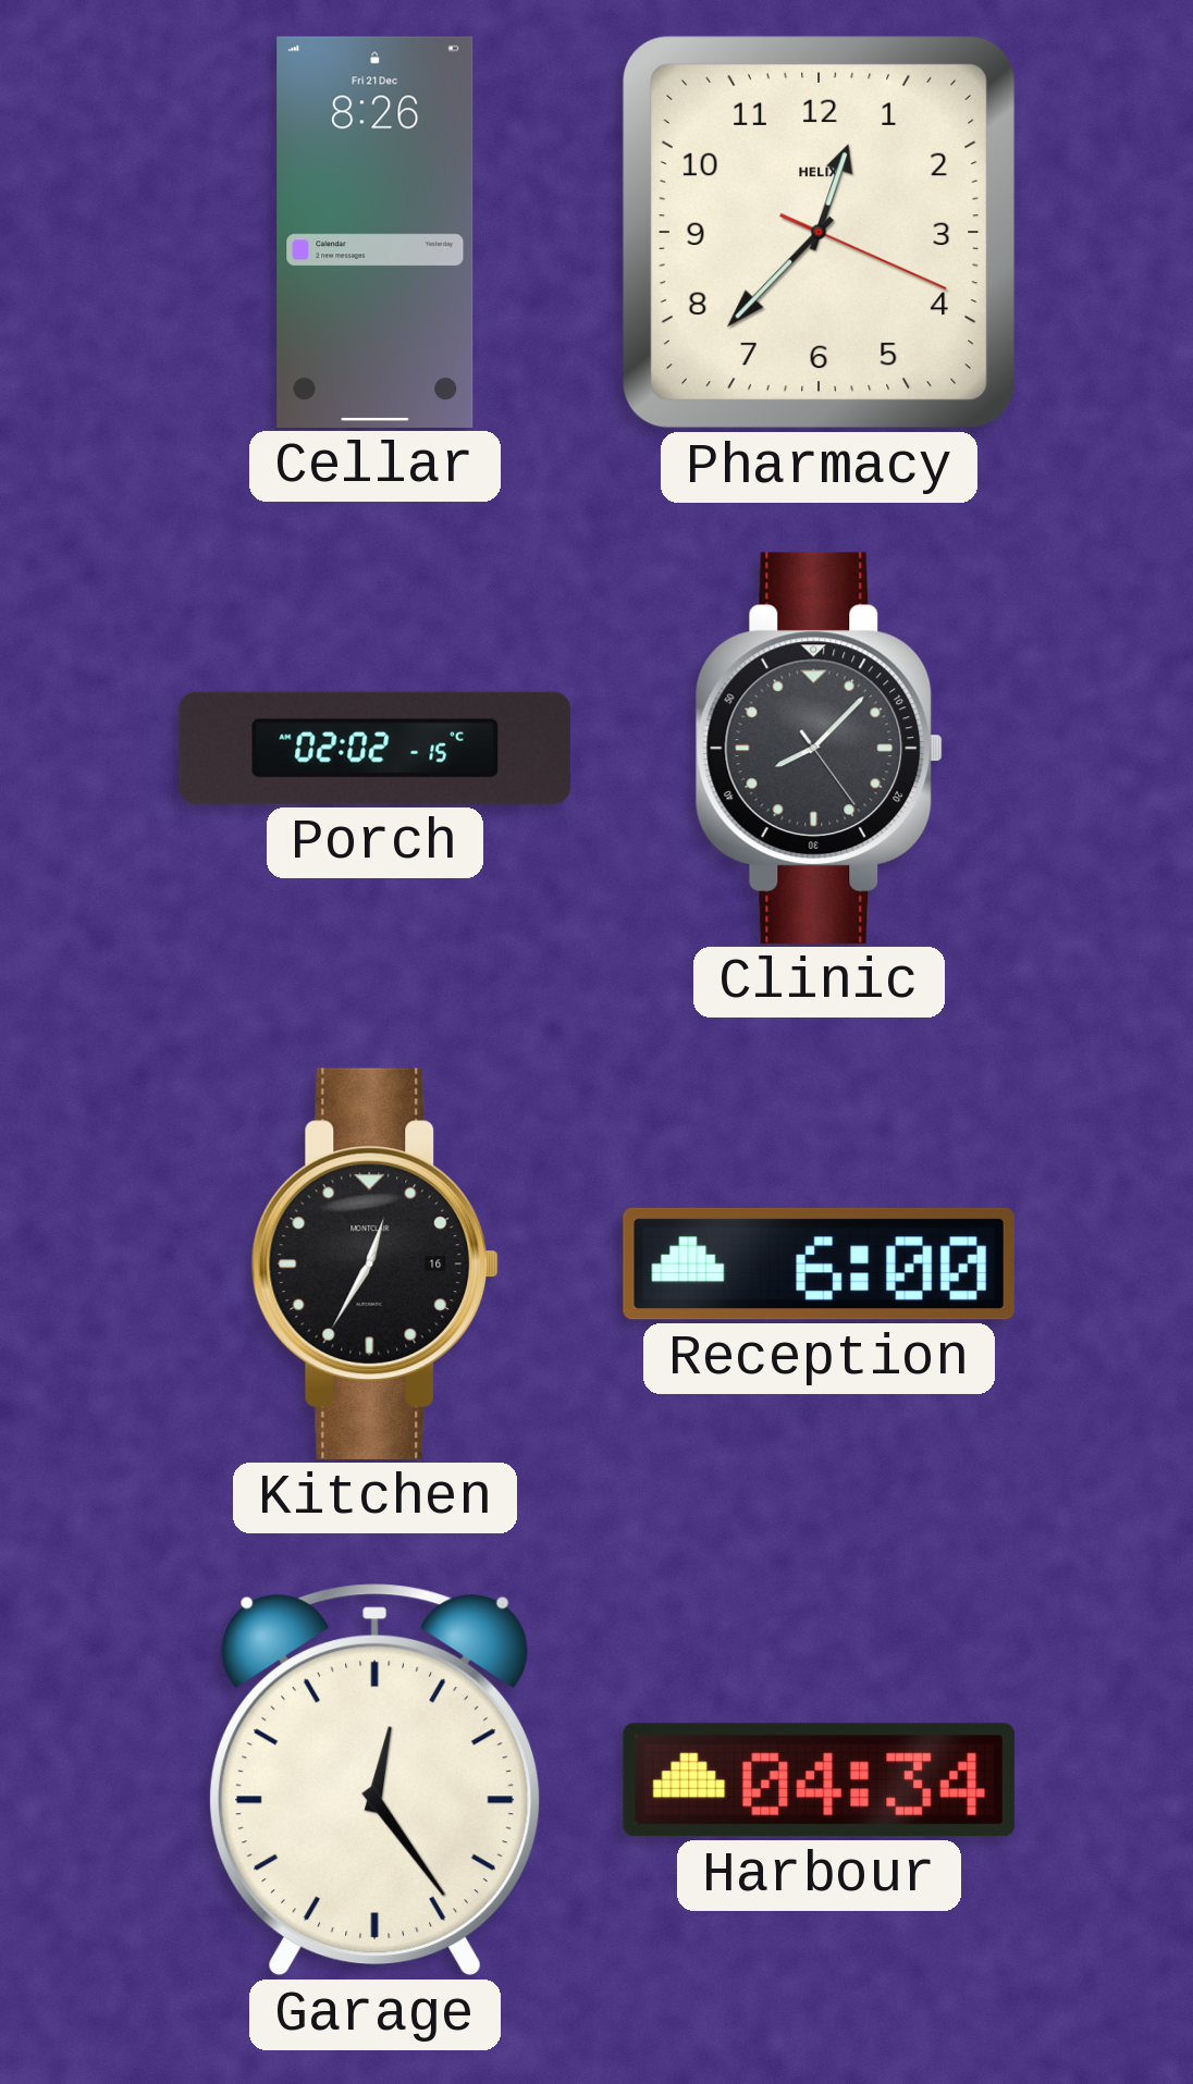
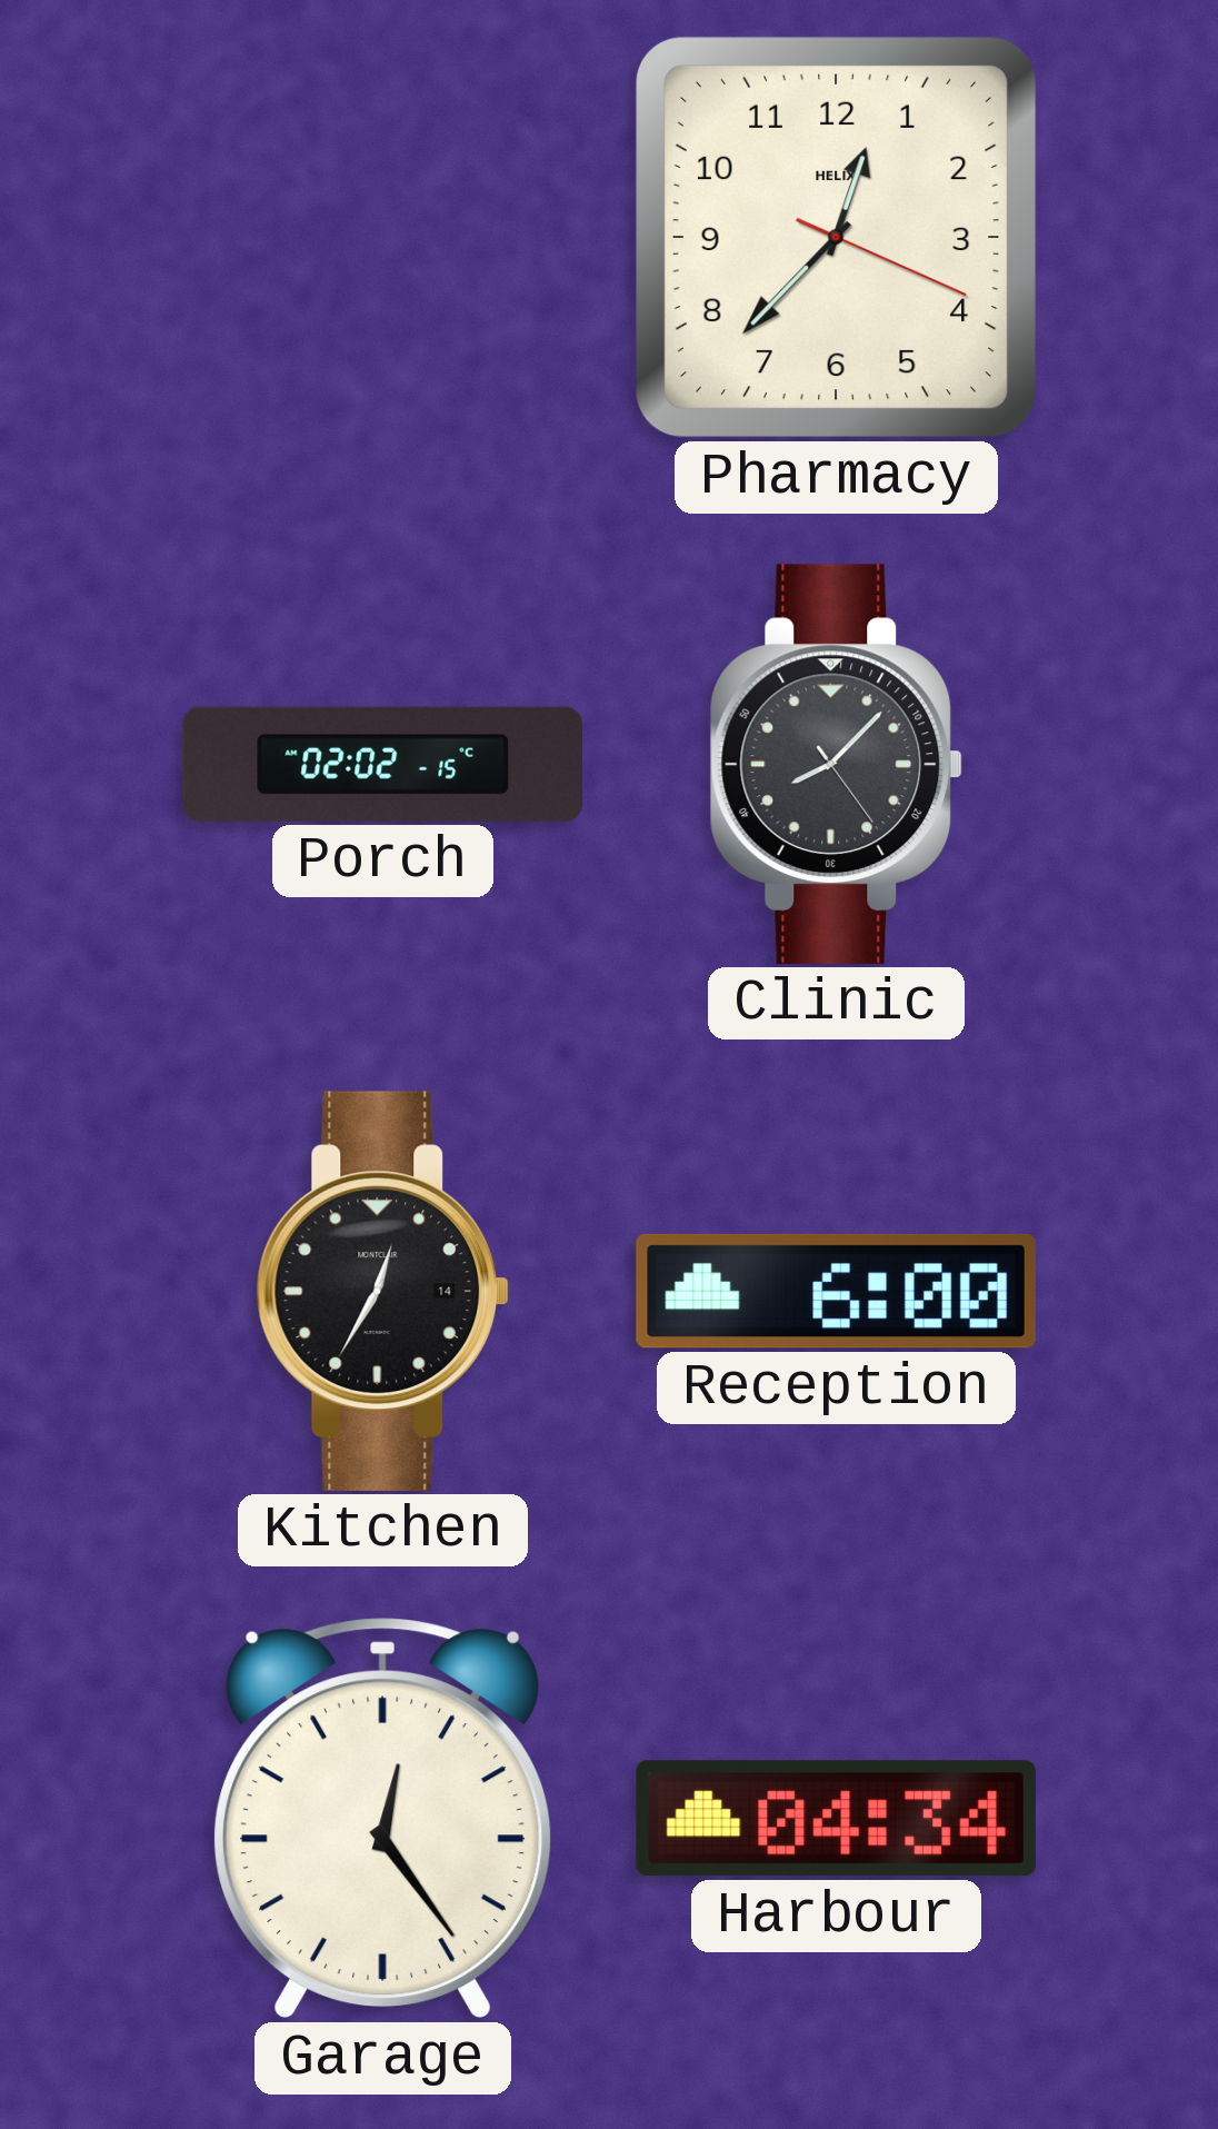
Cellar: 8:26 -> none
Kitchen date: 16 -> 14
